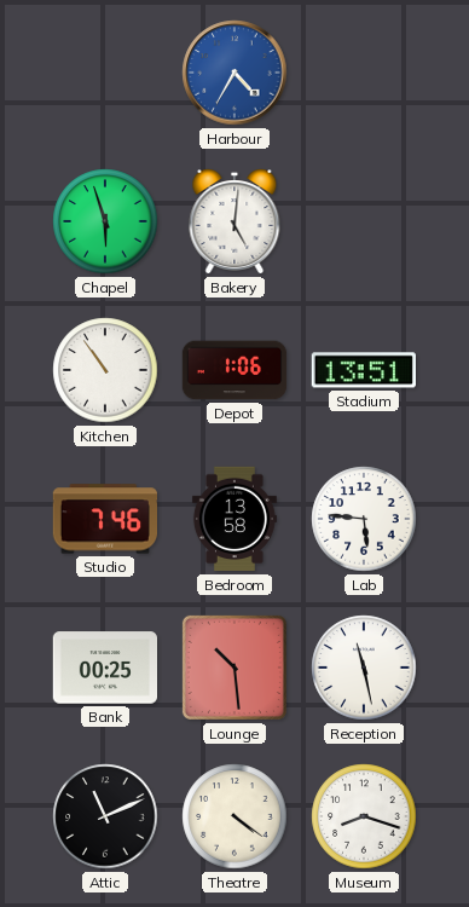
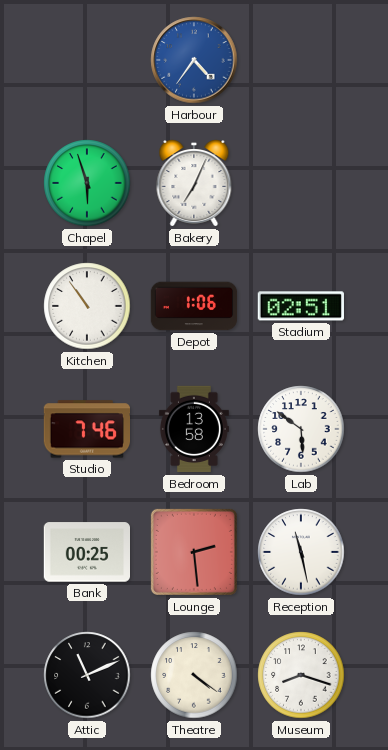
Harbour: 4:35 -> 4:36
Bakery: 5:01 -> 7:04
Stadium: 13:51 -> 02:51
Lab: 5:46 -> 5:51
Lounge: 10:29 -> 2:29
